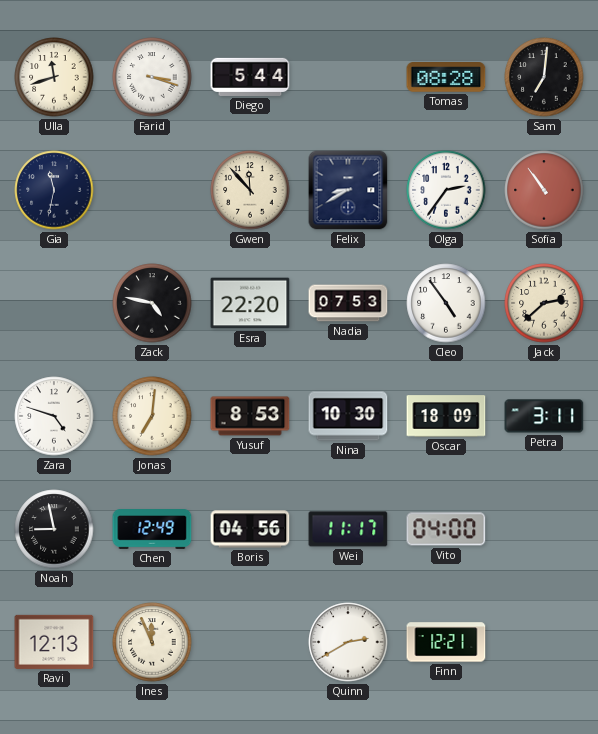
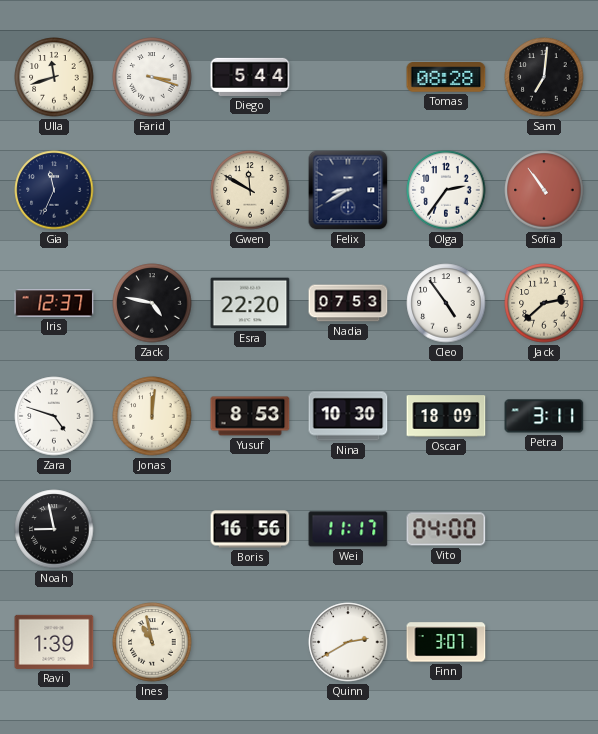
Gia: 11:32 -> 11:34
Gwen: 11:53 -> 11:50
Iris: none -> 12:37
Jonas: 7:01 -> 12:01
Chen: 12:49 -> none
Boris: 04:56 -> 16:56
Ravi: 12:13 -> 1:39
Ines: 11:56 -> 10:58
Finn: 12:21 -> 3:07
